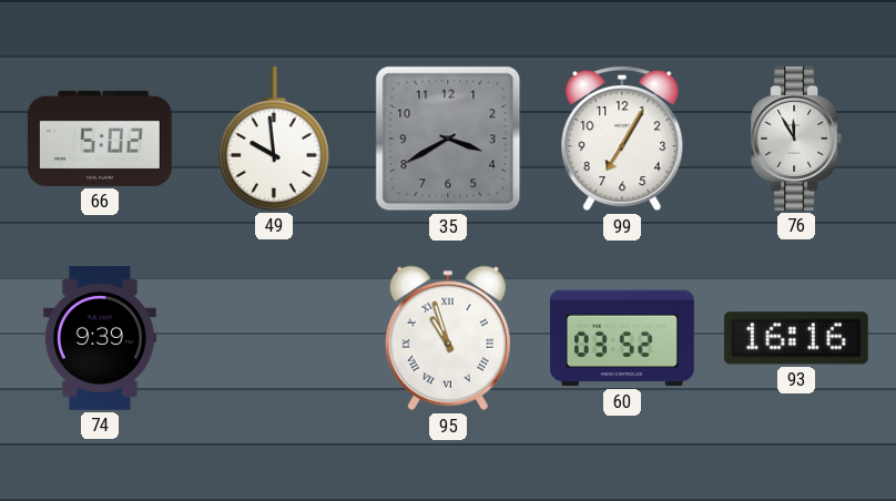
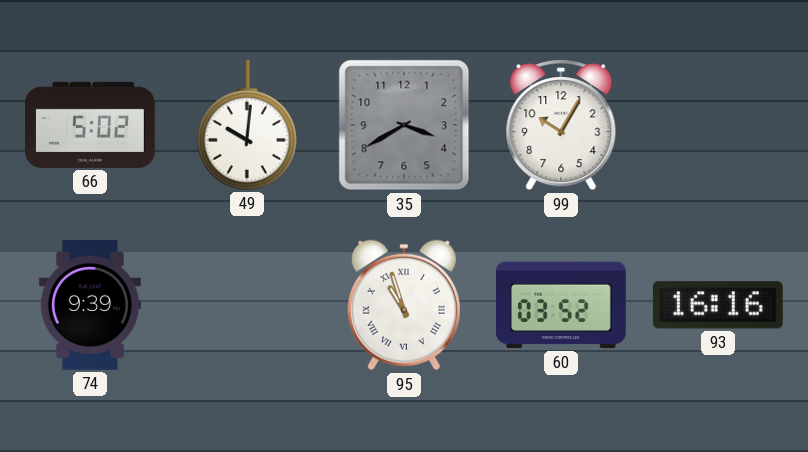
49: 9:59 -> 10:01
99: 7:05 -> 10:05
76: 11:55 -> none
